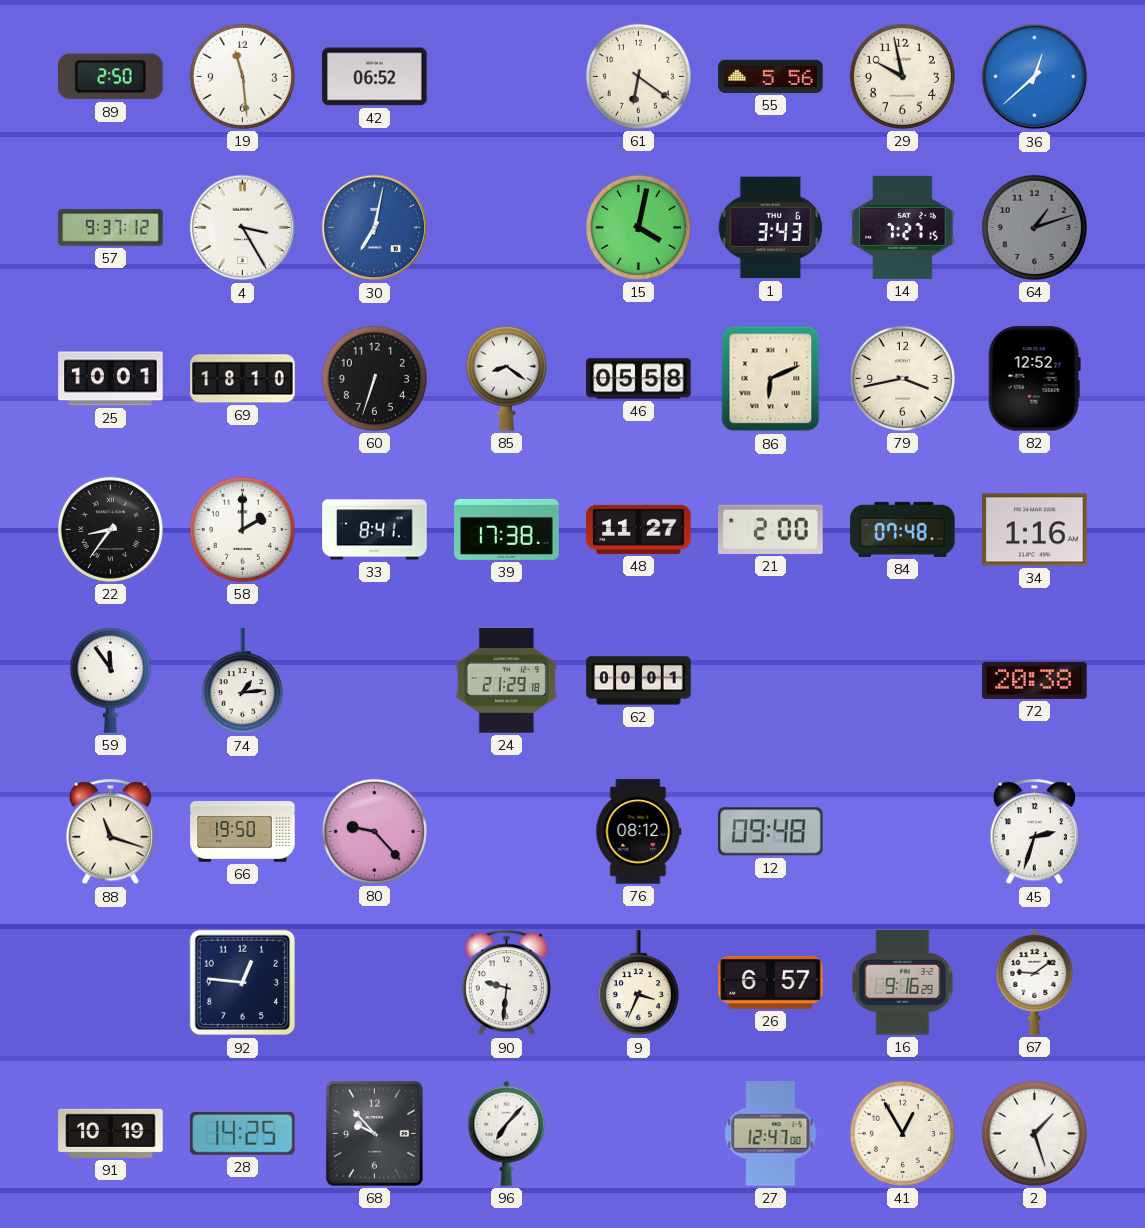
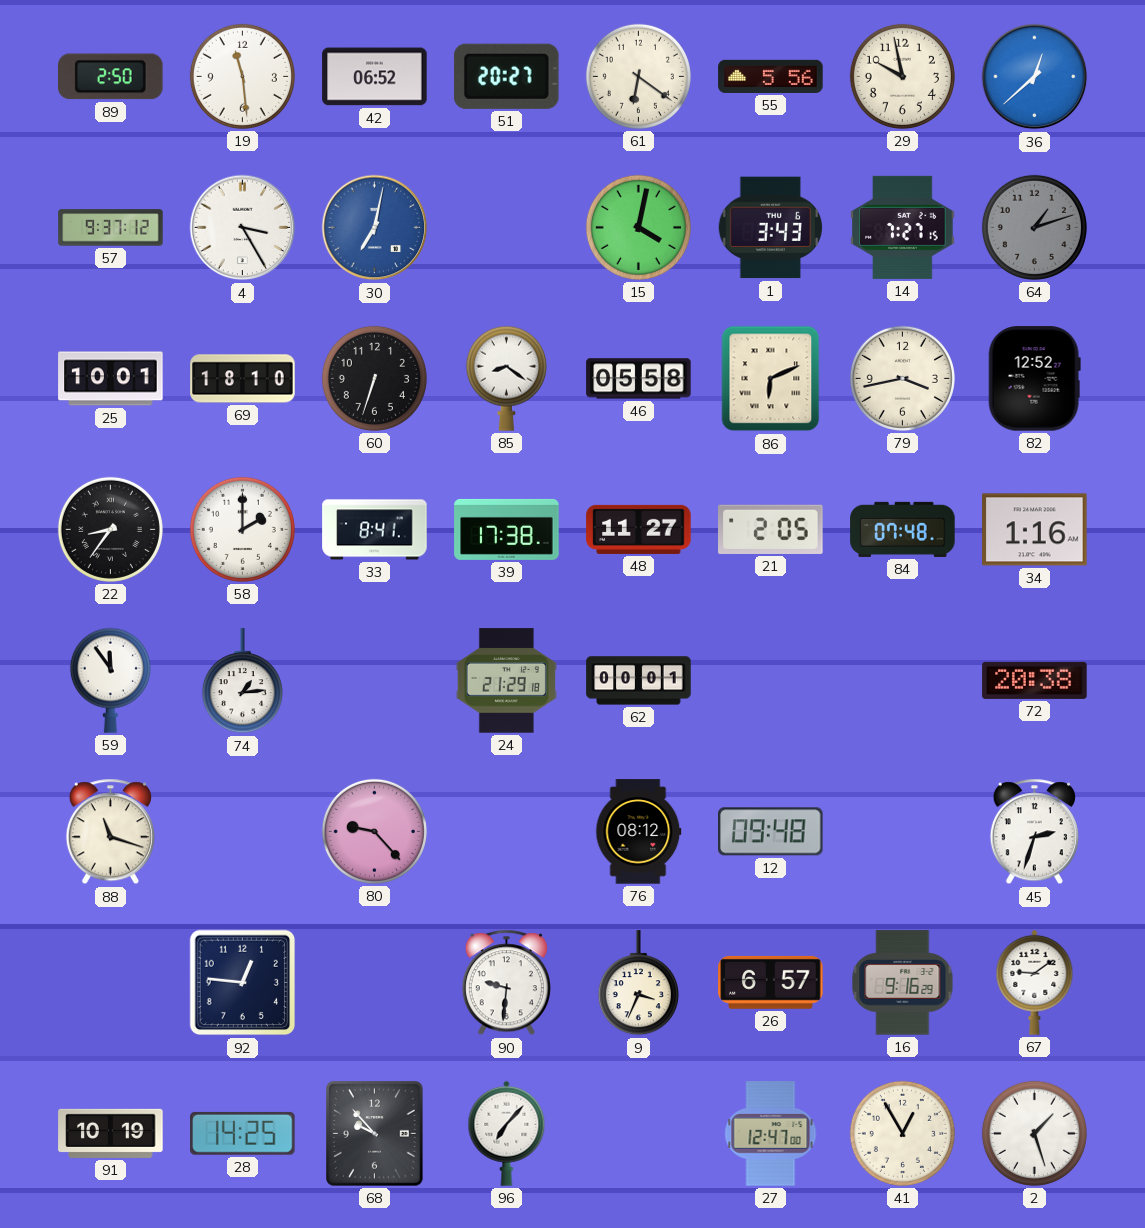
51: none -> 20:27
21: 2:00 -> 2:05
66: 19:50 -> none
